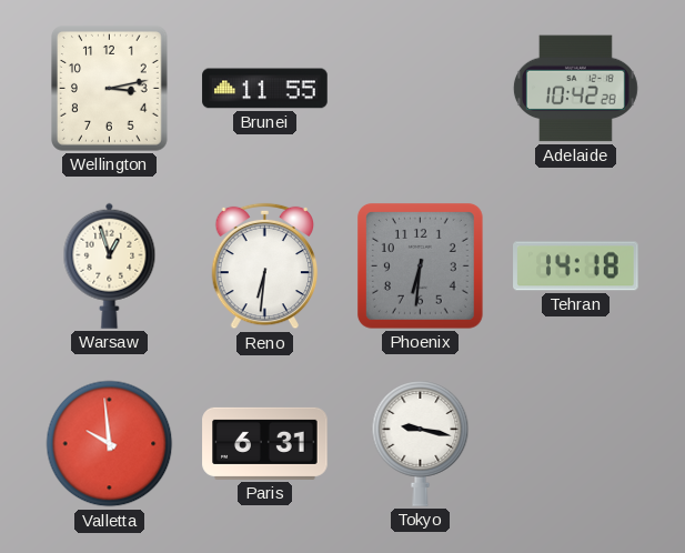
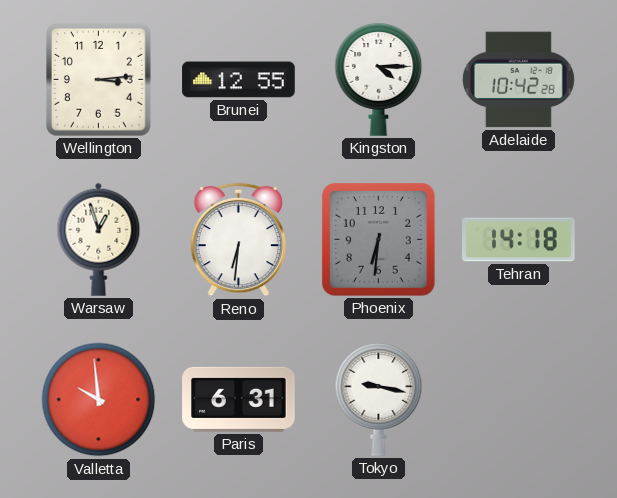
Wellington: 3:13 -> 3:14
Brunei: 11:55 -> 12:55
Kingston: none -> 4:15
